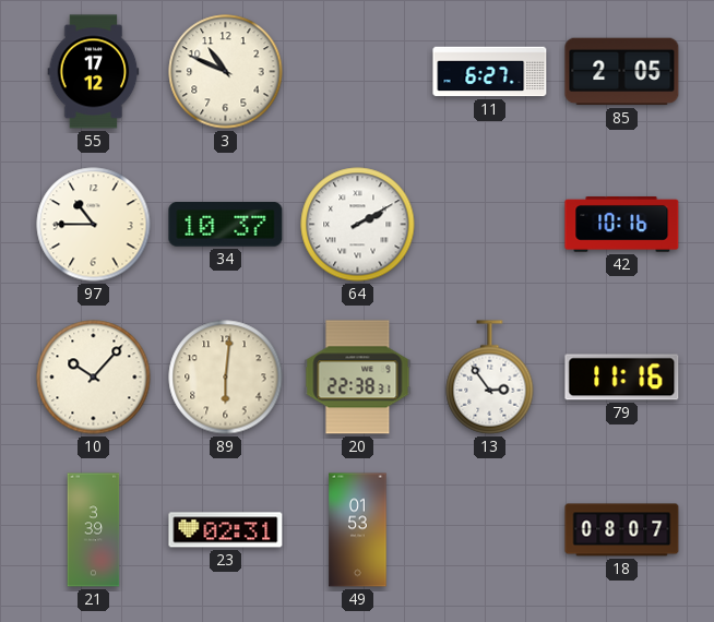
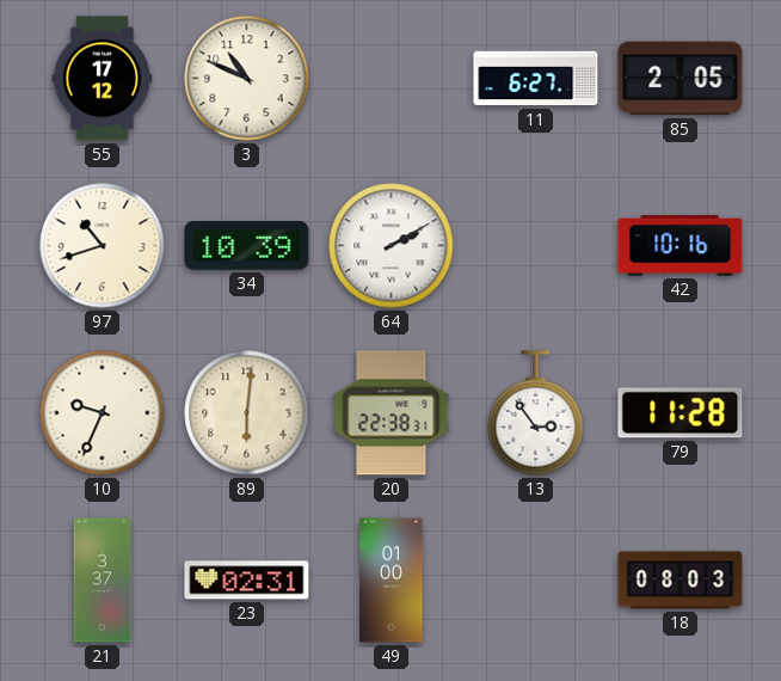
97: 10:45 -> 10:42
34: 10:37 -> 10:39
10: 10:07 -> 9:34
79: 11:16 -> 11:28
21: 3:39 -> 3:37
49: 01:53 -> 01:00
18: 08:07 -> 08:03
